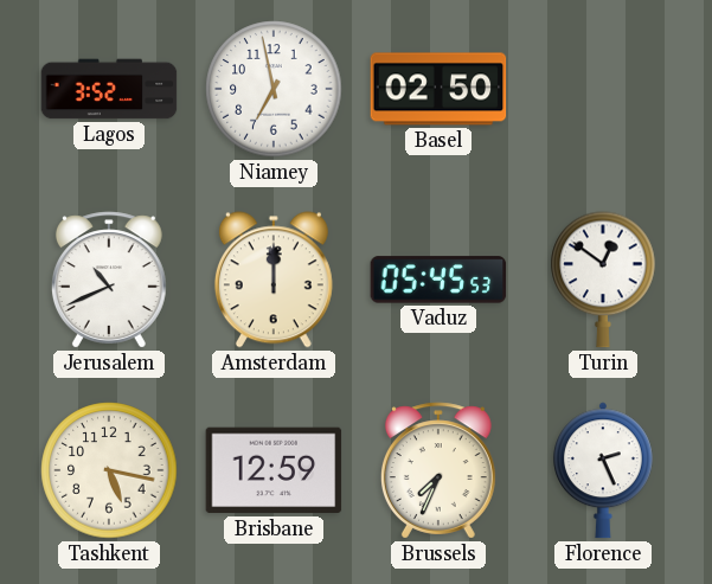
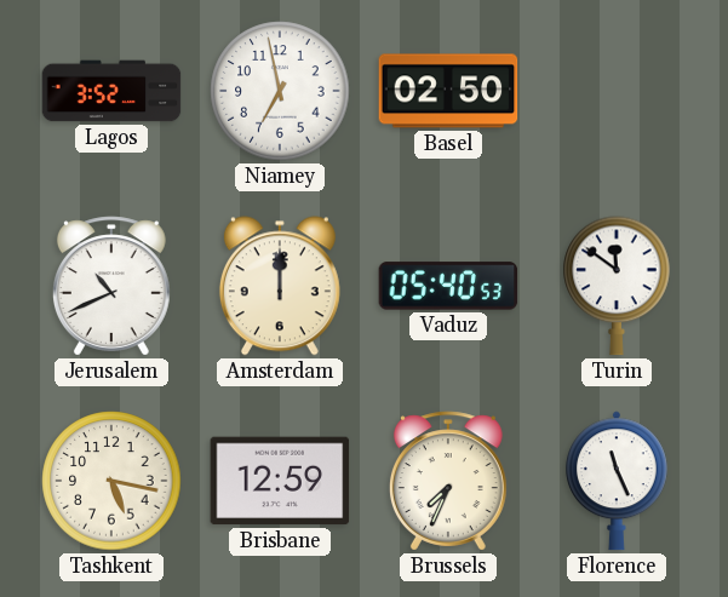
Vaduz: 05:45 -> 05:40
Turin: 12:51 -> 11:51
Florence: 2:26 -> 11:26
